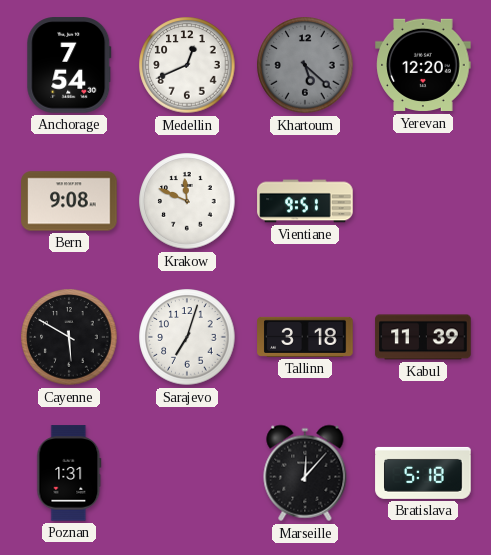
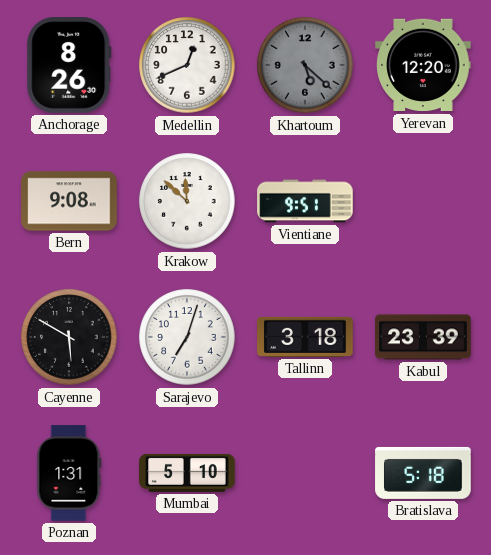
Anchorage: 7:54 -> 8:26
Krakow: 11:49 -> 11:52
Kabul: 11:39 -> 23:39
Mumbai: none -> 5:10
Marseille: 12:07 -> none
